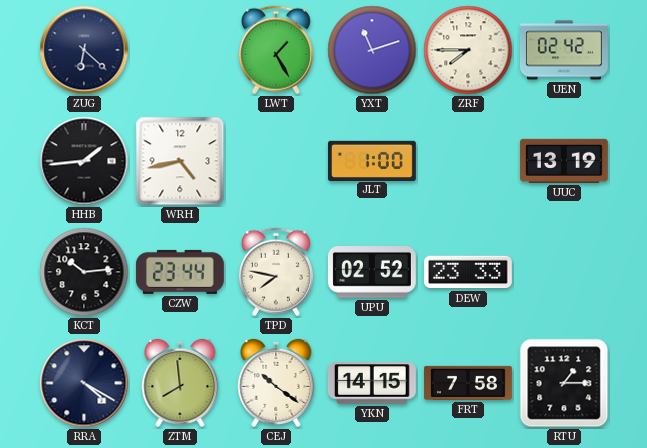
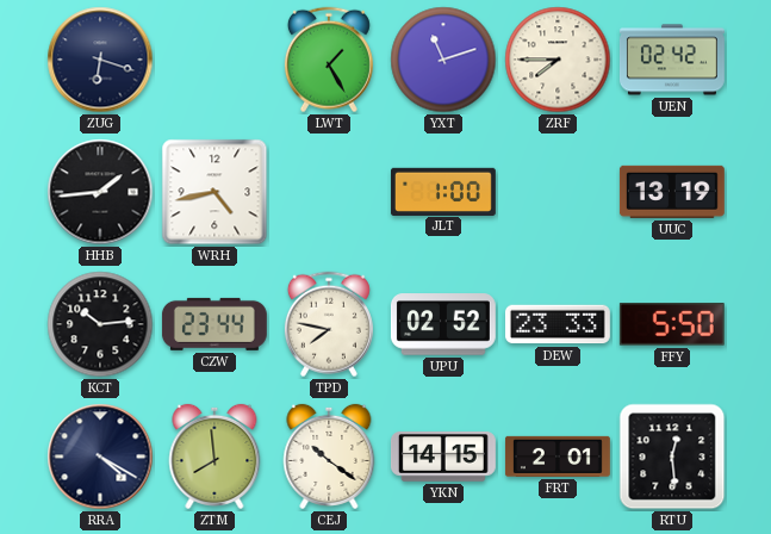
ZUG: 6:22 -> 6:18
FFY: none -> 5:50
FRT: 7:58 -> 2:01
RTU: 1:15 -> 12:29
